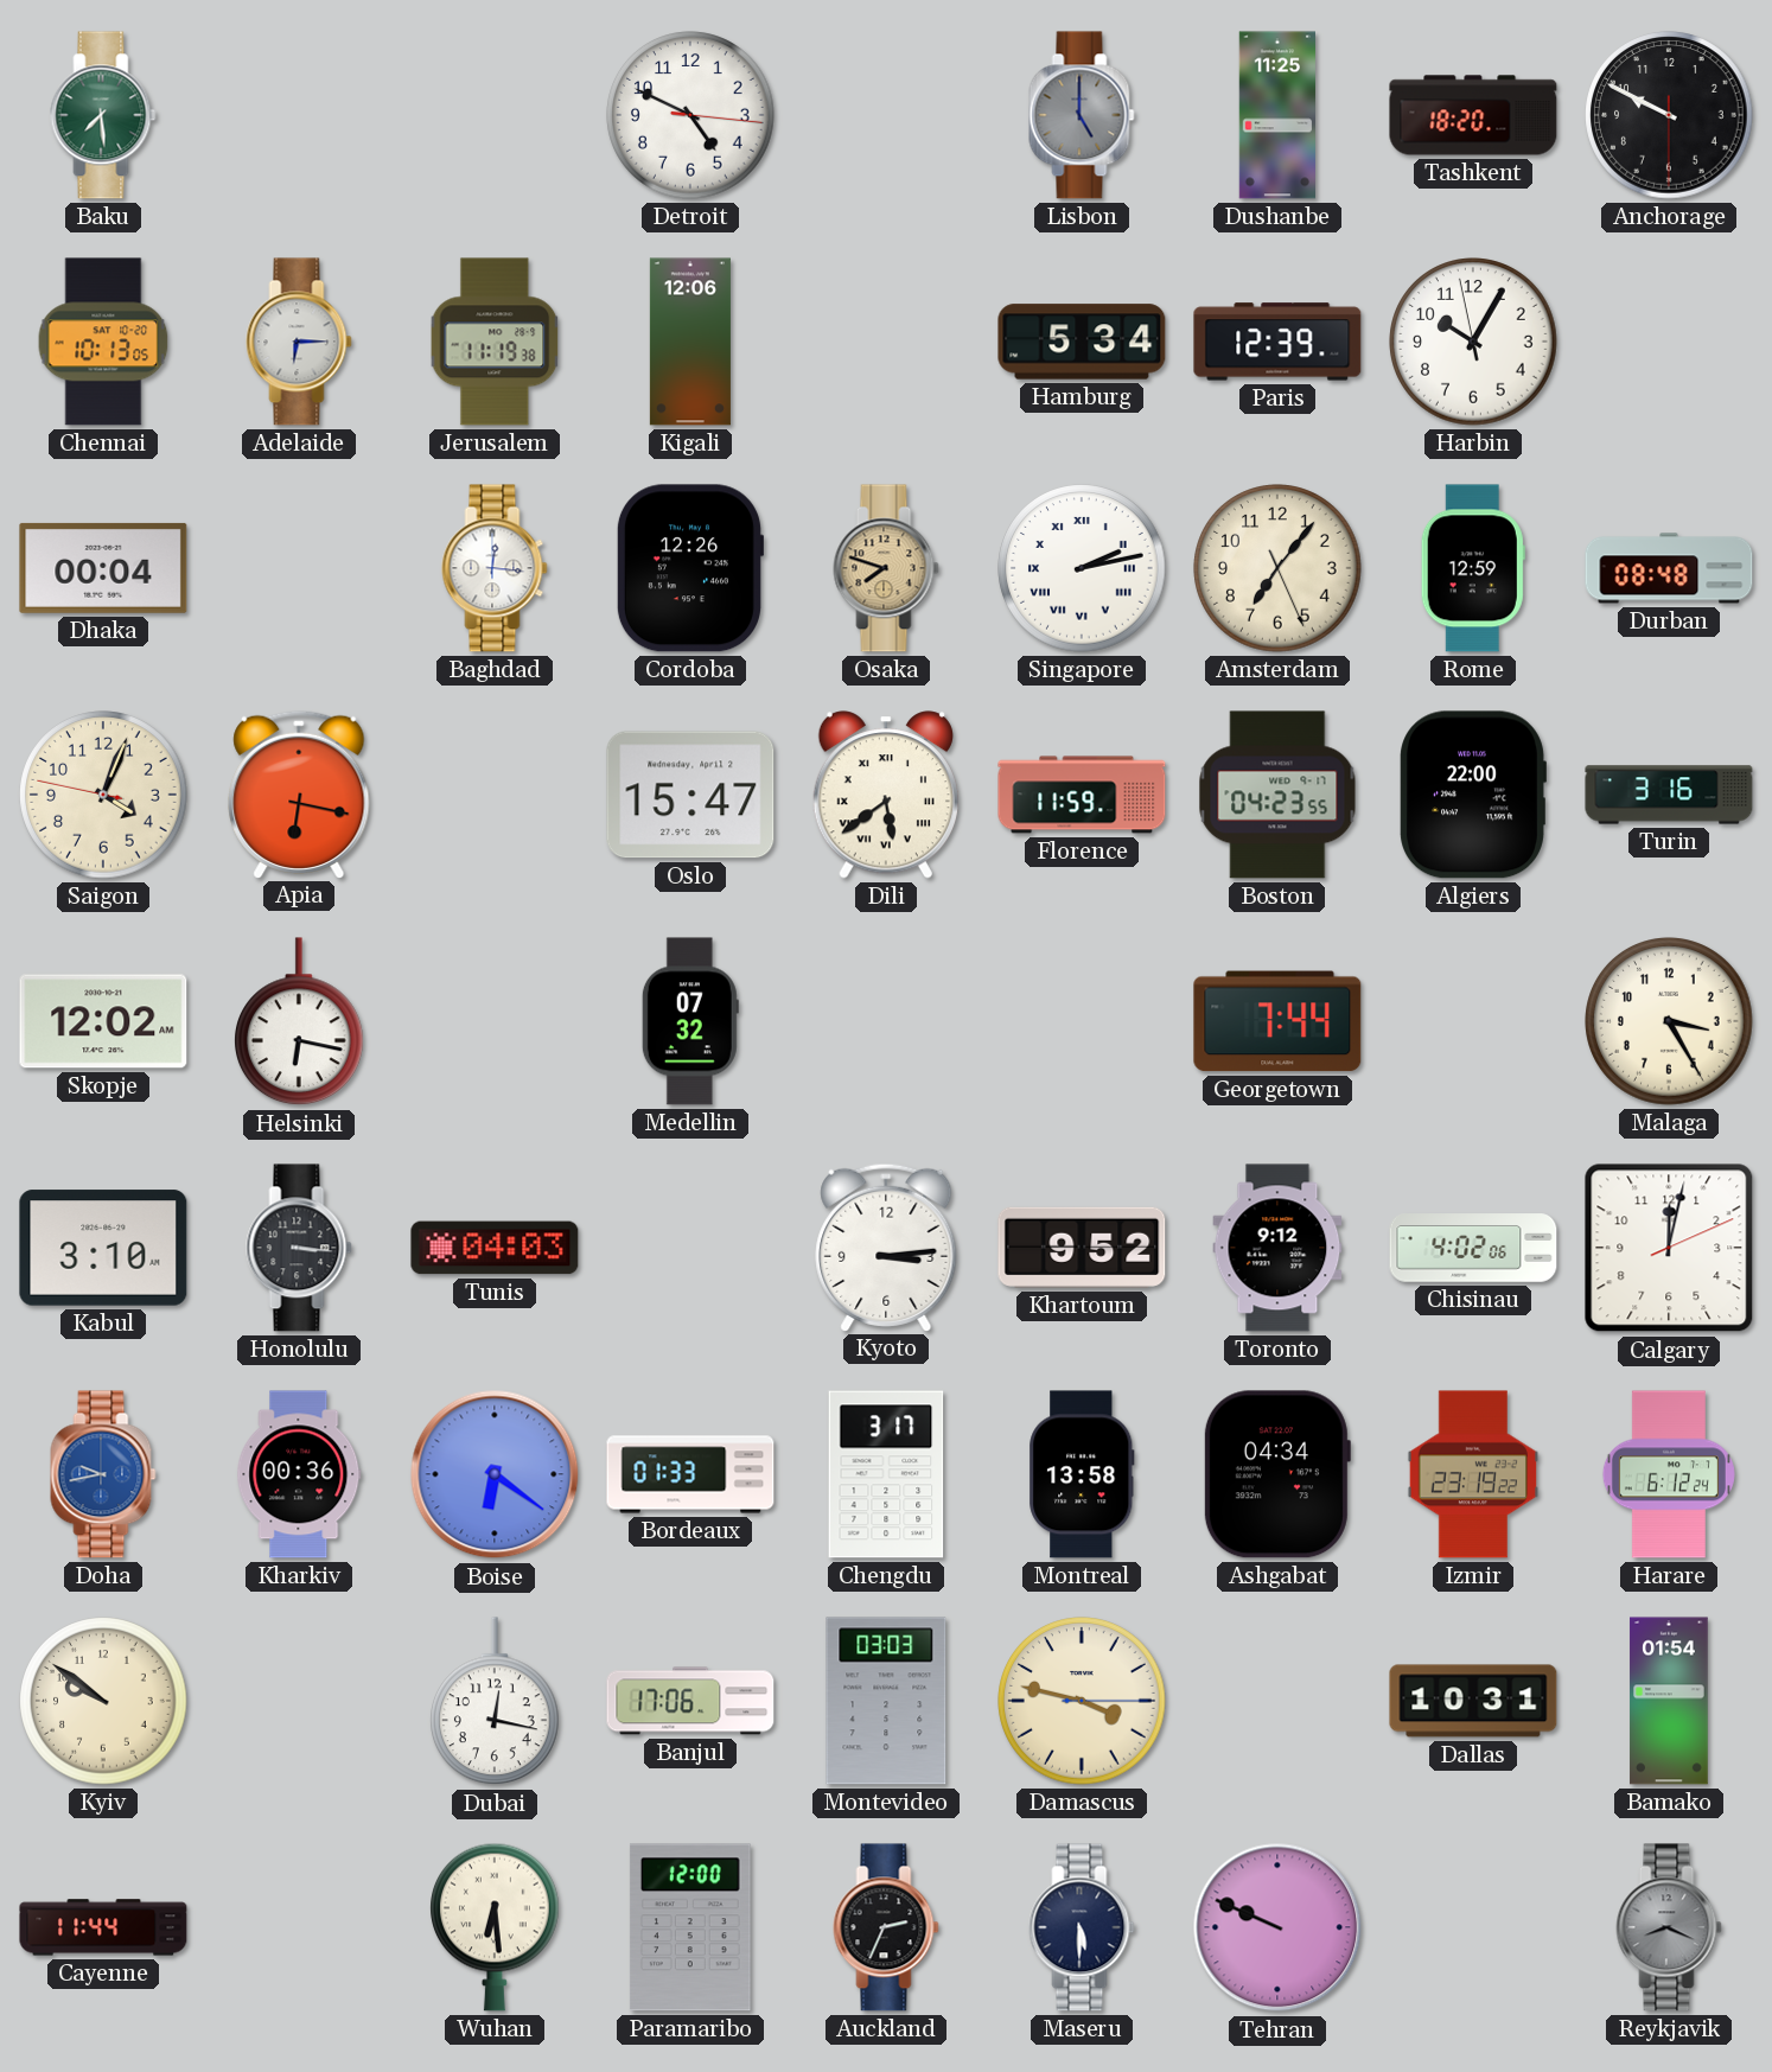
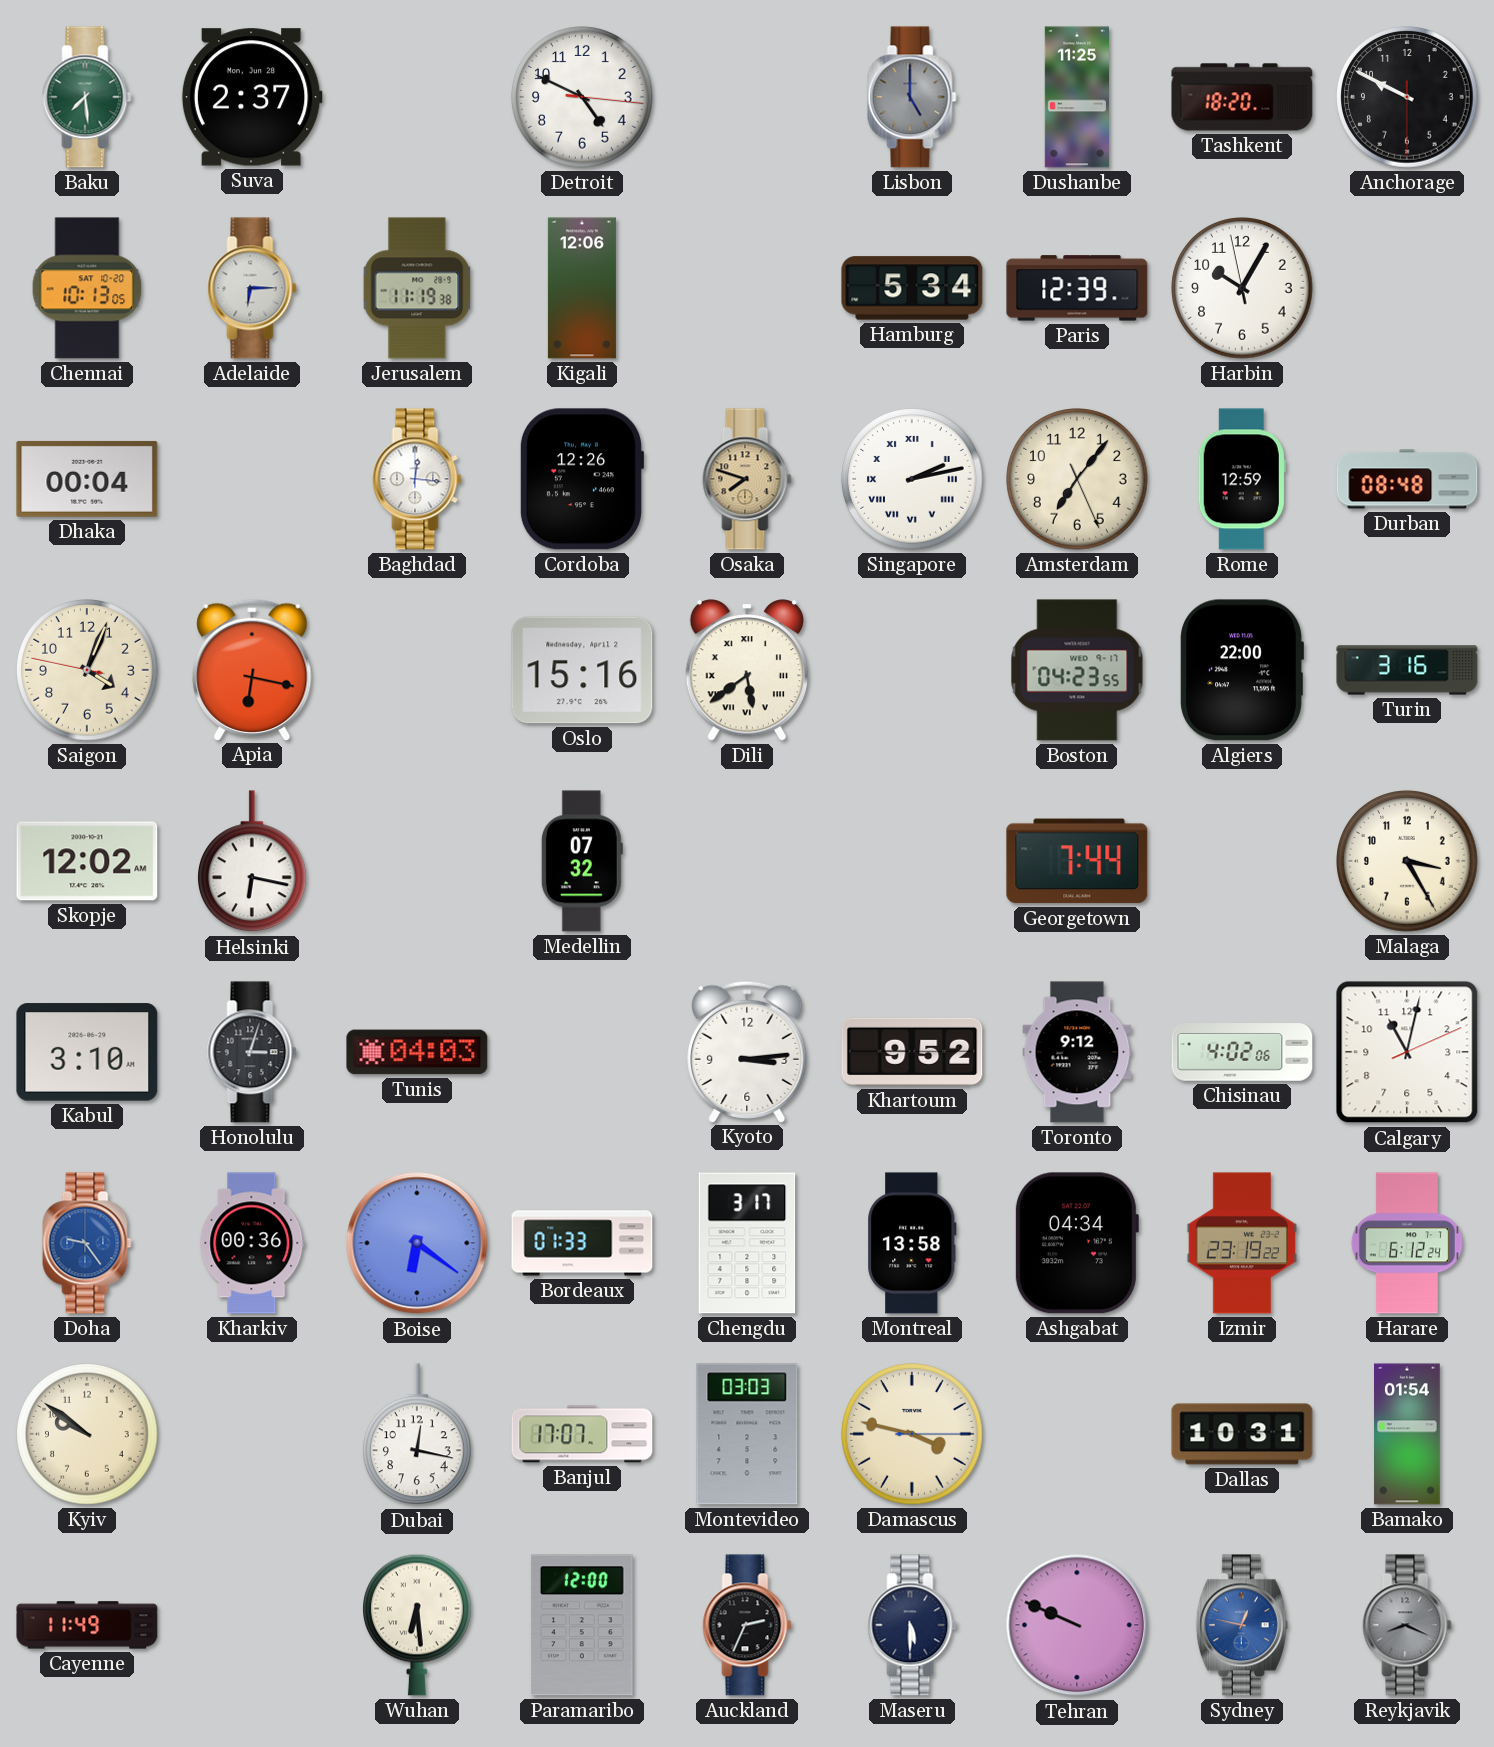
Suva: none -> 2:37
Oslo: 15:47 -> 15:16
Florence: 11:59 -> none
Honolulu: 3:16 -> 3:03
Calgary: 12:02 -> 11:02
Doha: 9:43 -> 9:24
Banjul: 17:06 -> 17:07
Cayenne: 11:44 -> 11:49
Sydney: none -> 12:47
